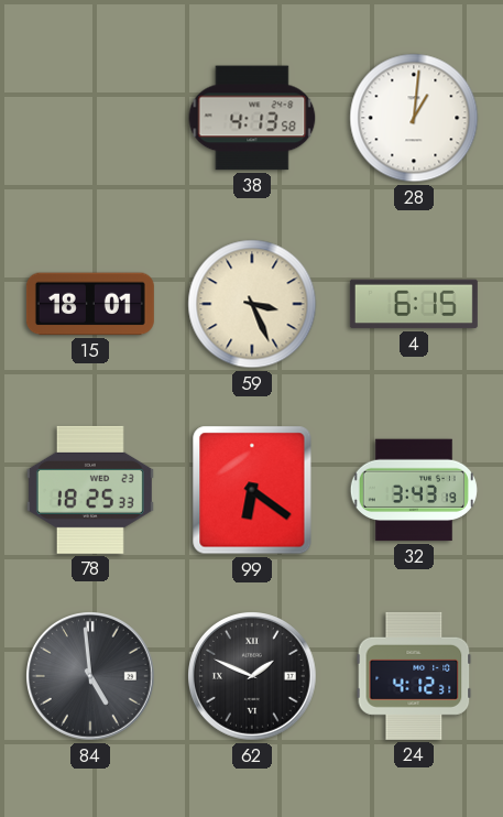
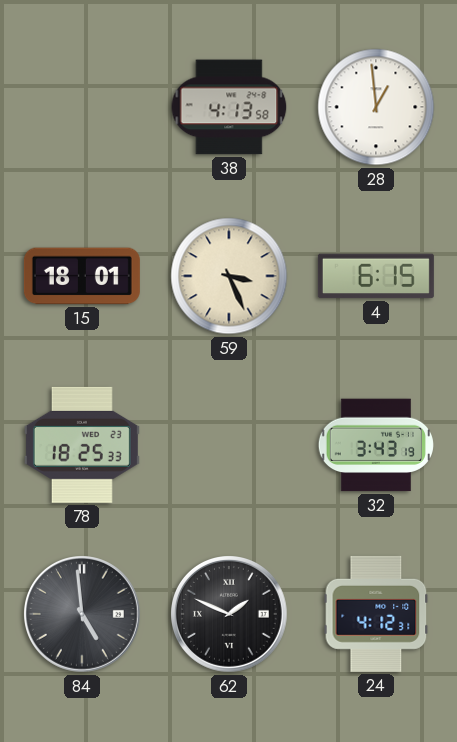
28: 1:01 -> 12:59
99: 6:21 -> none
